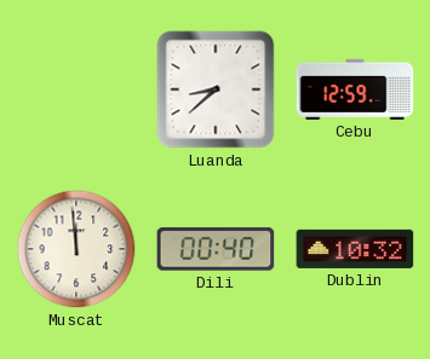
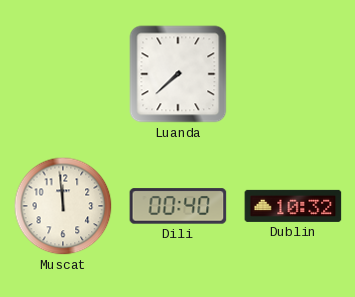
Luanda: 8:38 -> 7:38
Cebu: 12:59 -> none
